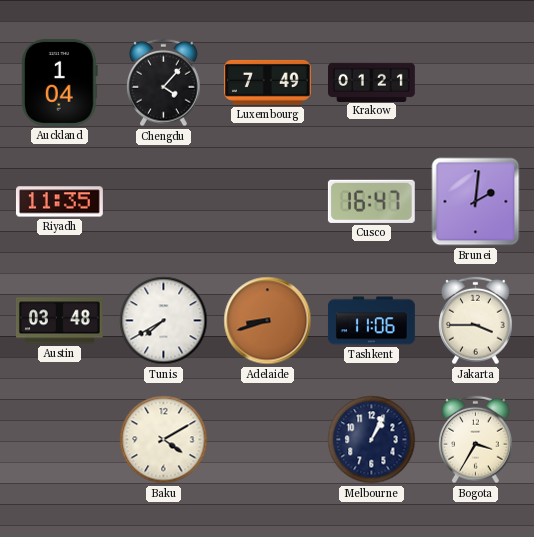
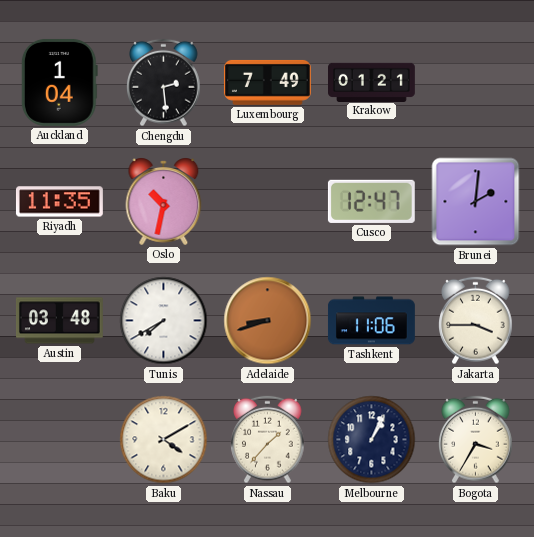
Chengdu: 4:07 -> 2:29
Oslo: none -> 10:32
Cusco: 16:47 -> 12:47
Nassau: none -> 1:37
